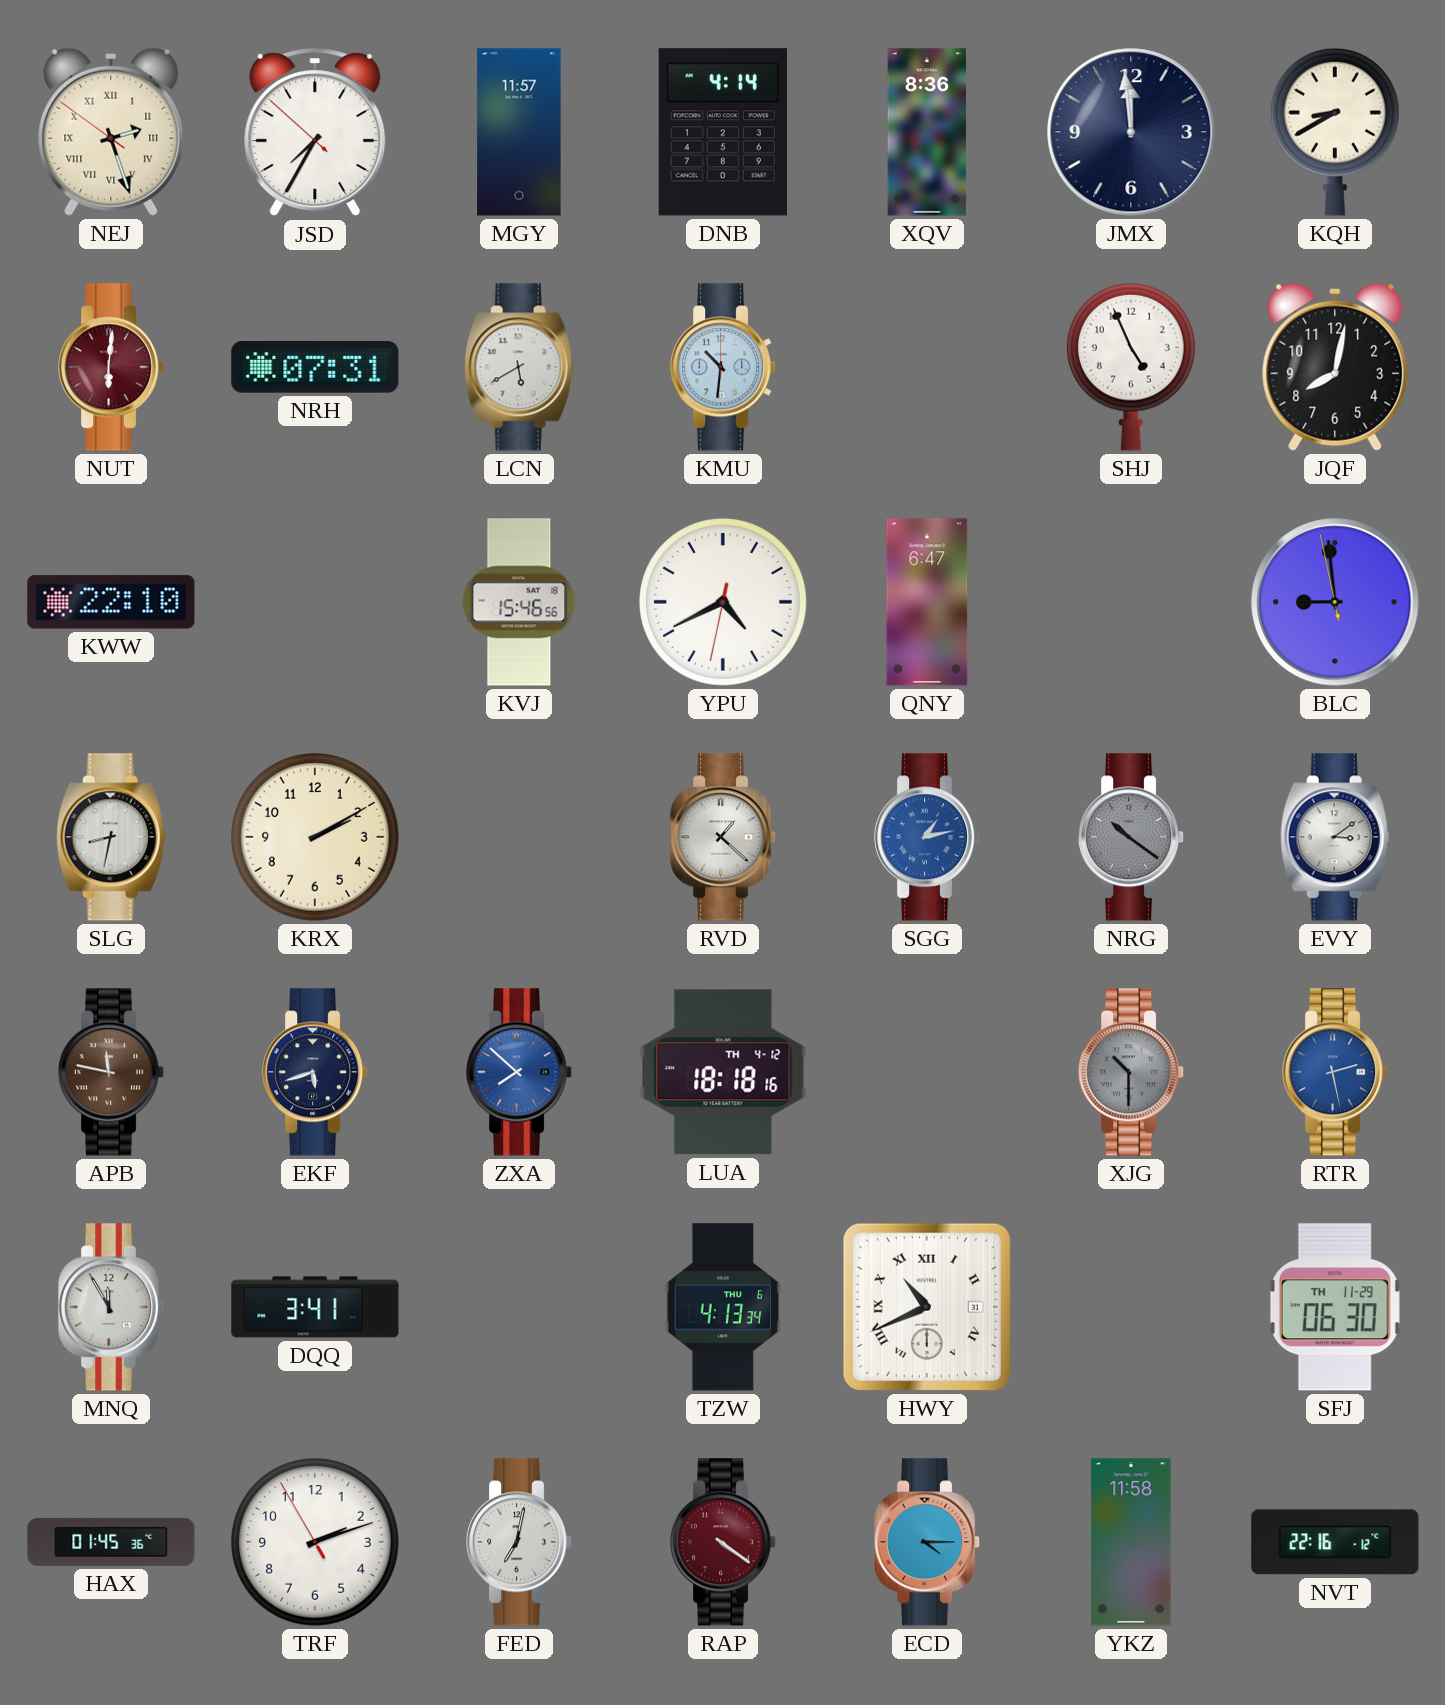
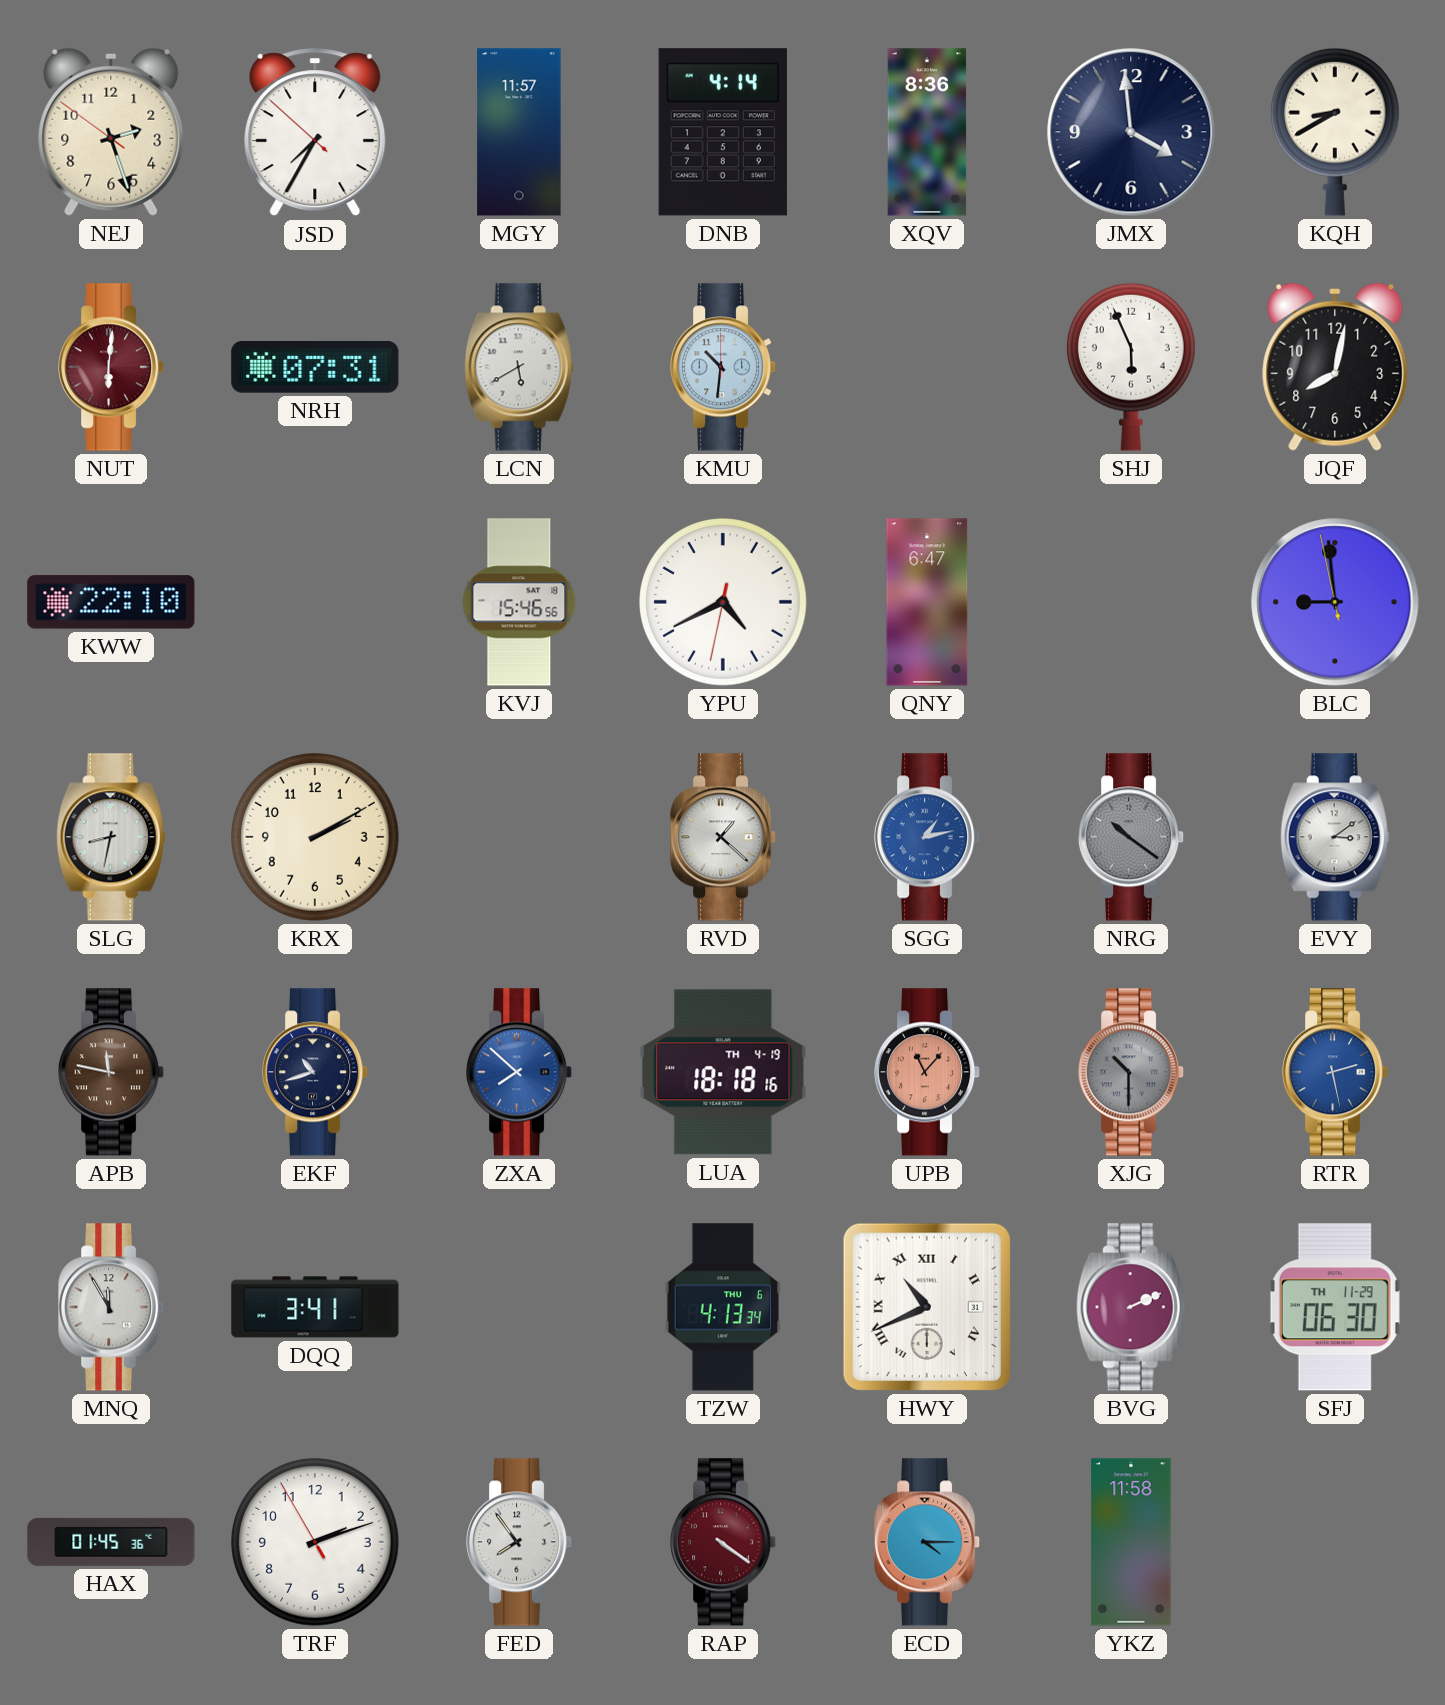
NEJ numerals: Roman -> Arabic
JMX: 11:59 -> 3:59
SHJ: 4:56 -> 5:56
EKF: 5:42 -> 10:42
LUA date: TH 4-12 -> TH 4-19
UPB: none -> 11:07
BVG: none -> 2:11
FED: 7:02 -> 7:54
NVT: 22:16 -> none
